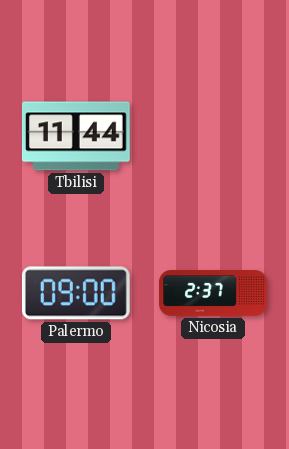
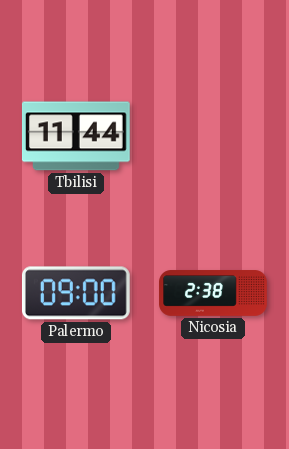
Nicosia: 2:37 -> 2:38
